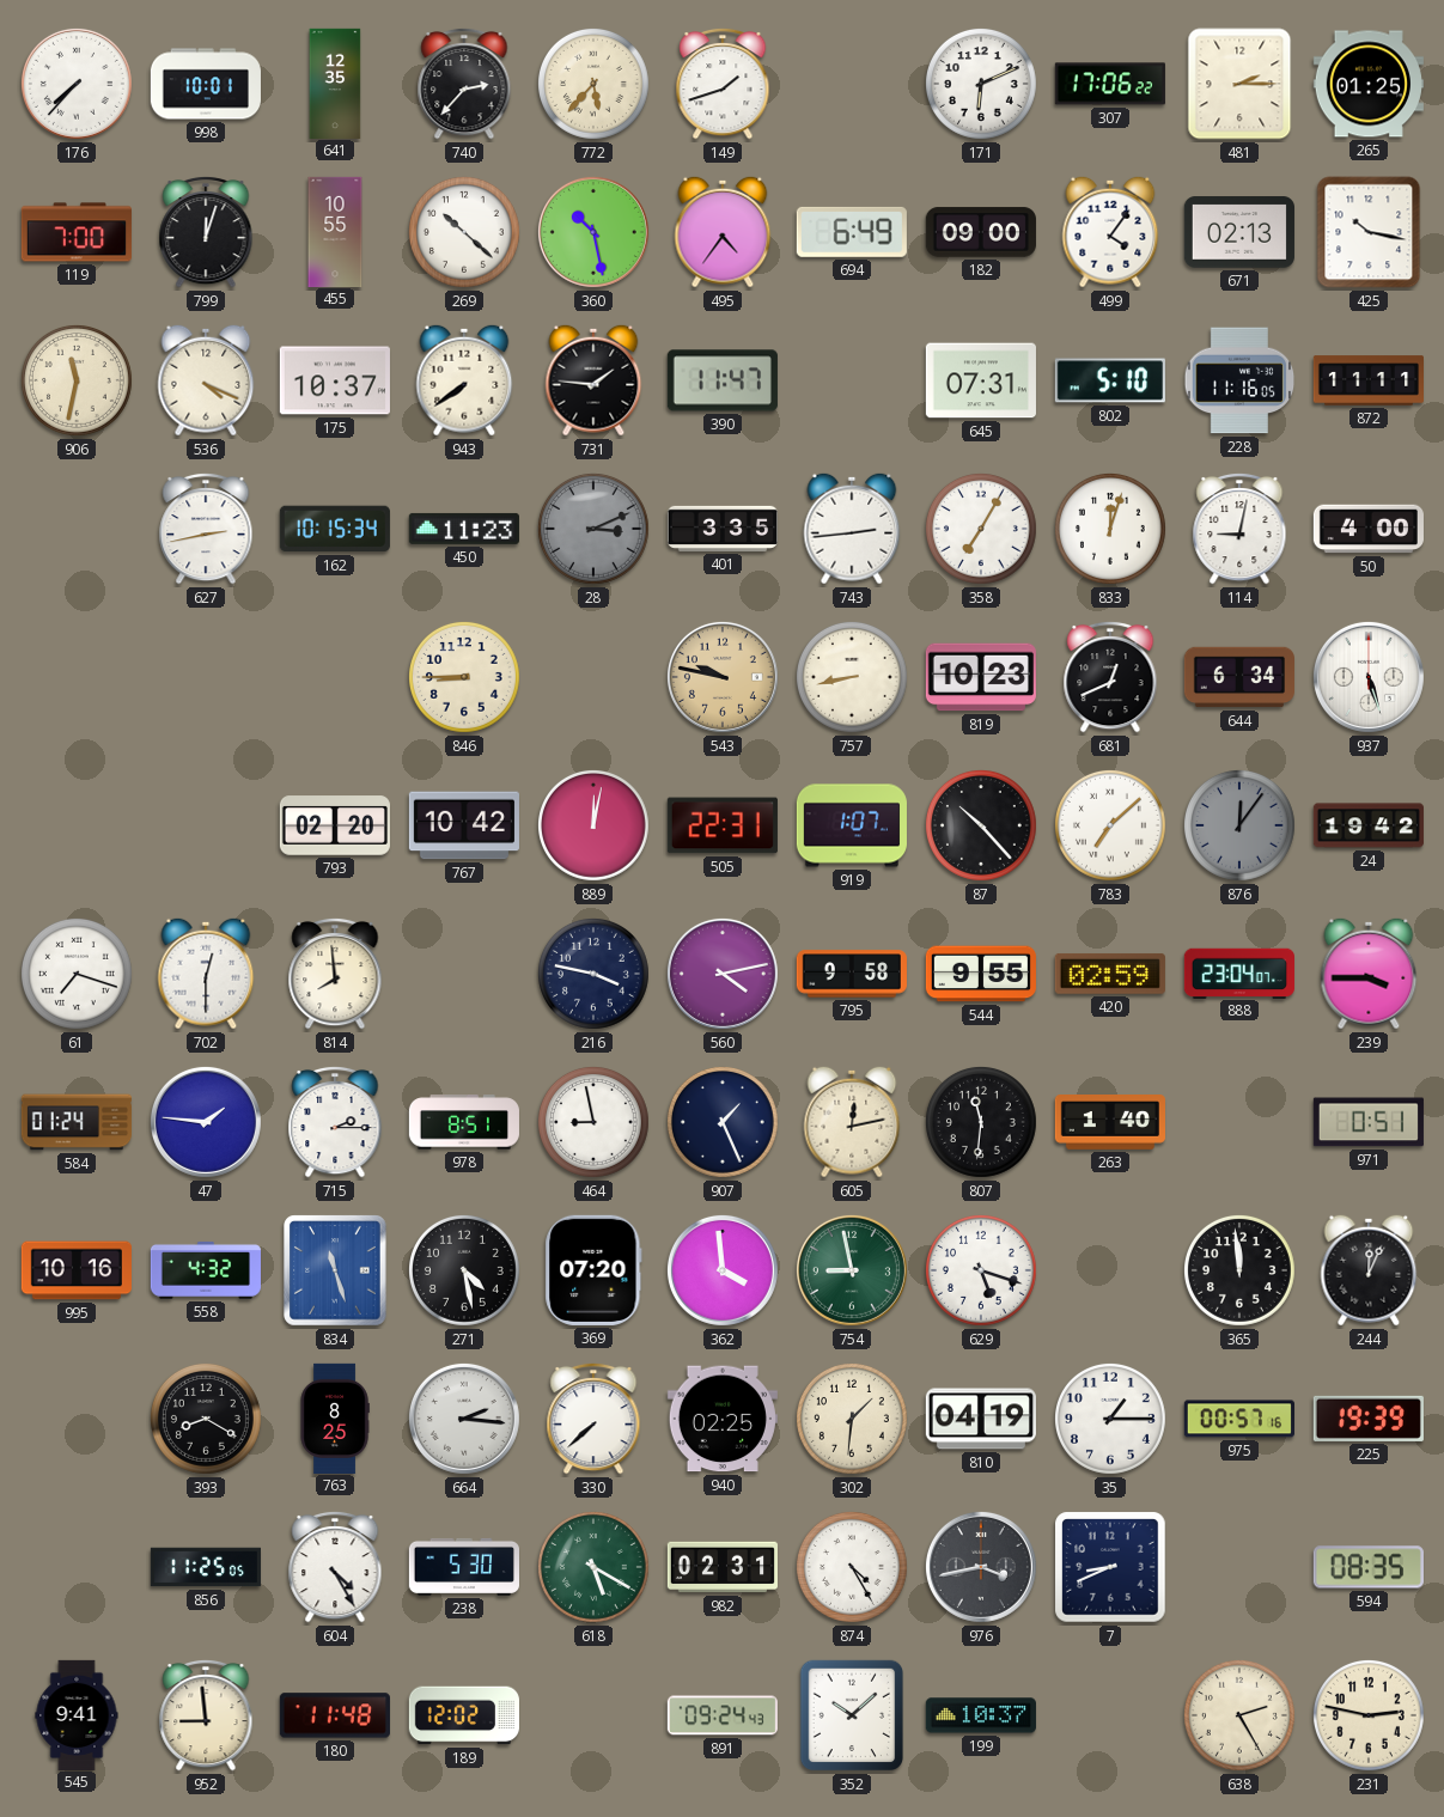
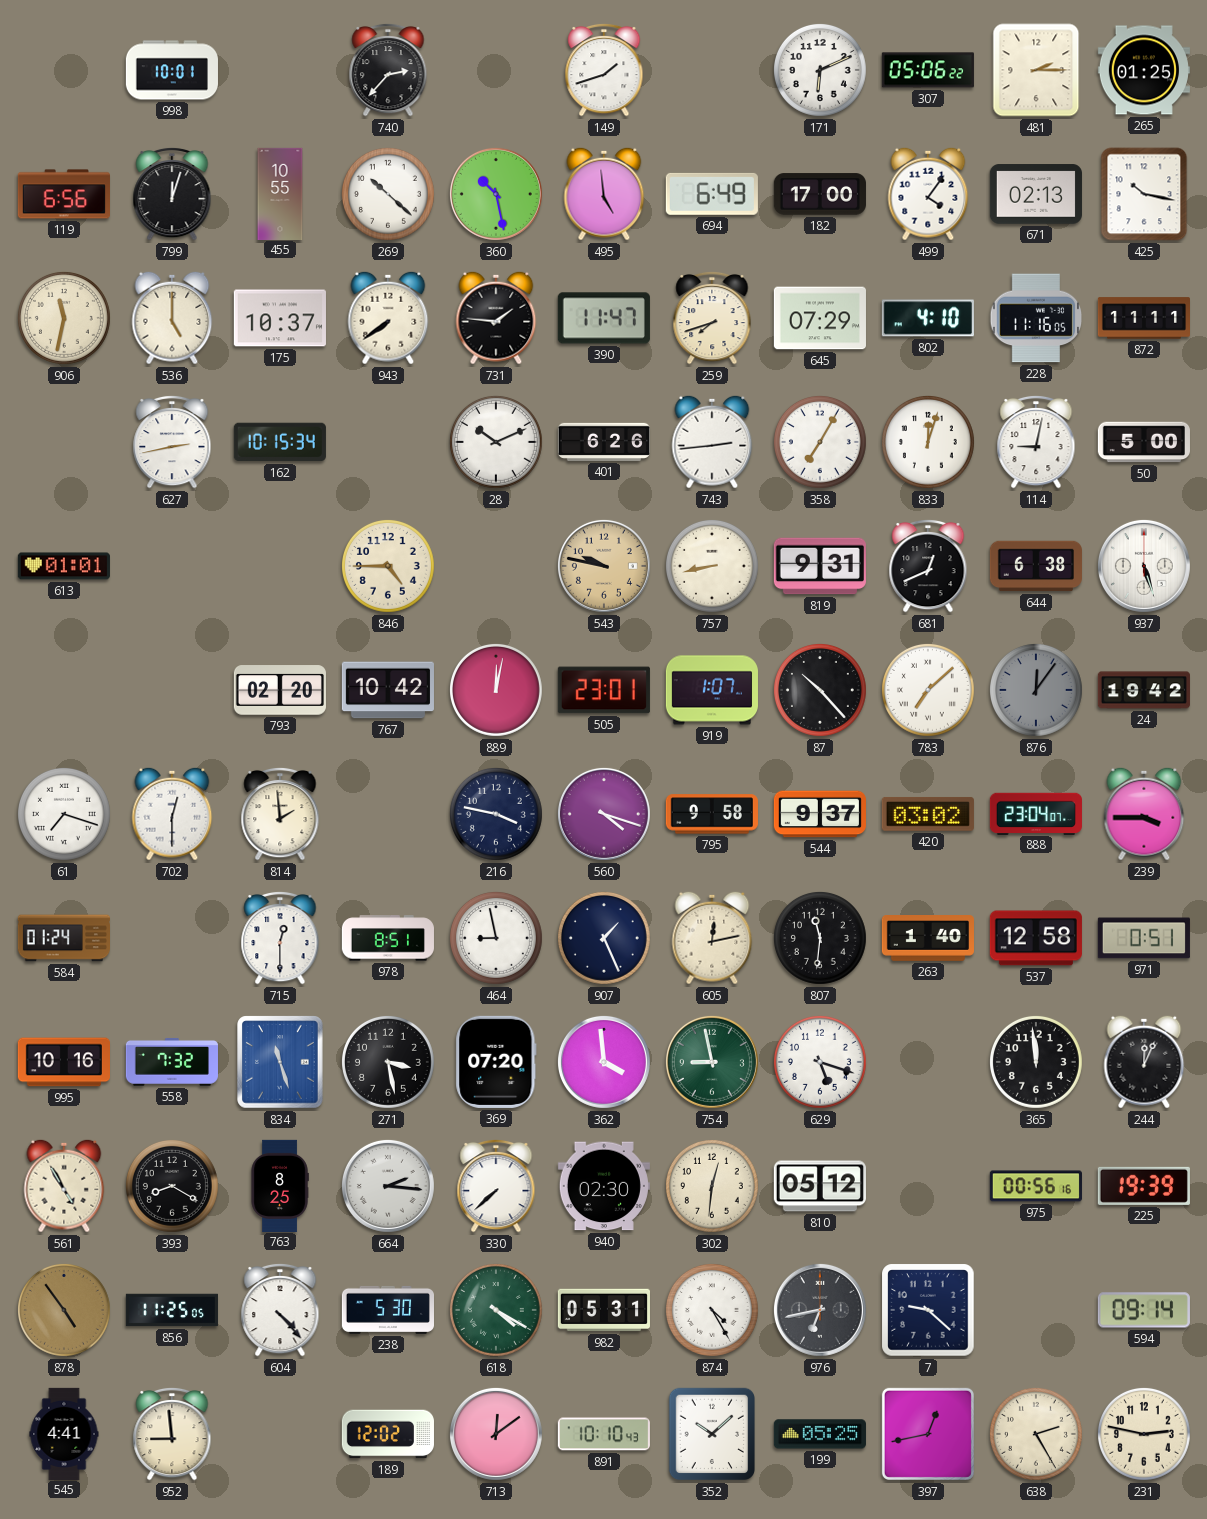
176: 7:37 -> none
641: 12:35 -> none
772: 5:37 -> none
307: 17:06 -> 05:06
119: 7:00 -> 6:56
495: 4:36 -> 4:59
182: 09:00 -> 17:00
536: 4:19 -> 5:00
259: none -> 7:42
645: 07:31 -> 07:29
802: 5:10 -> 4:10
450: 11:23 -> none
28: 3:11 -> 10:11
28 dial: grey -> white
401: 3:35 -> 6:26
50: 4:00 -> 5:00
613: none -> 01:01
846: 8:45 -> 4:45
819: 10:23 -> 9:31
644: 6:34 -> 6:38
505: 22:31 -> 23:01
814: 7:59 -> 1:59
560: 4:13 -> 4:18
544: 9:55 -> 9:37
420: 02:59 -> 03:02
47: 1:46 -> none
715: 2:15 -> 12:30
537: none -> 12:58
558: 4:32 -> 7:32
271: 4:28 -> 3:28
561: none -> 4:55
940: 02:25 -> 02:30
302: 1:31 -> 12:31
810: 04:19 -> 05:12
35: 1:15 -> none
975: 00:57 -> 00:56
878: none -> 4:54
604: 4:25 -> 4:23
618: 5:20 -> 4:20
982: 02:31 -> 05:31
976: 3:43 -> 6:43
7: 8:41 -> 9:22
594: 08:35 -> 09:14
545: 9:41 -> 4:41
180: 11:48 -> none
713: none -> 12:09
891: 09:24 -> 10:10
199: 10:37 -> 05:25
397: none -> 12:43
